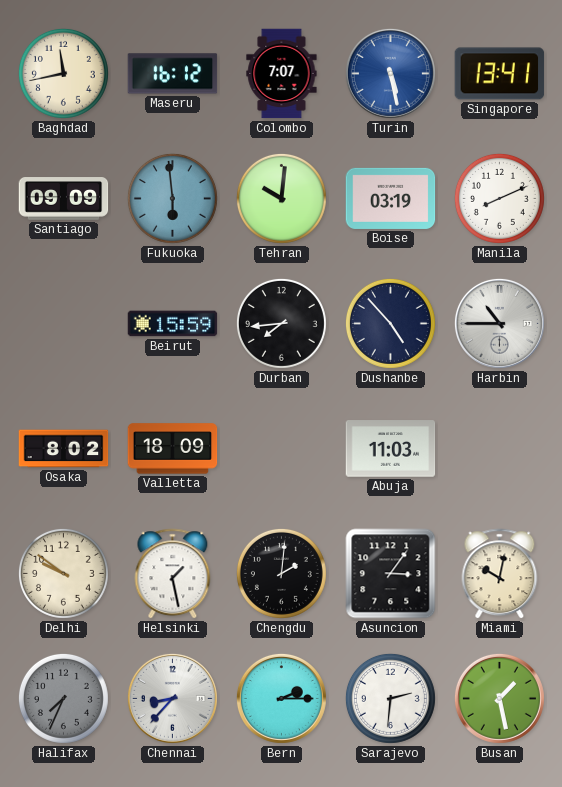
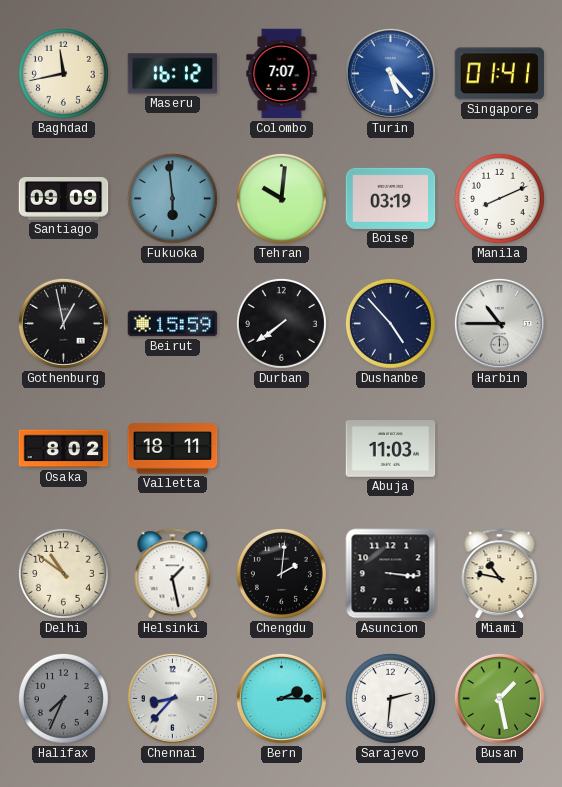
Turin: 5:28 -> 5:23
Singapore: 13:41 -> 01:41
Gothenburg: none -> 12:58
Durban: 7:44 -> 7:39
Valletta: 18:09 -> 18:11
Delhi: 9:51 -> 10:51
Asuncion: 3:06 -> 3:16
Miami: 10:02 -> 10:47
